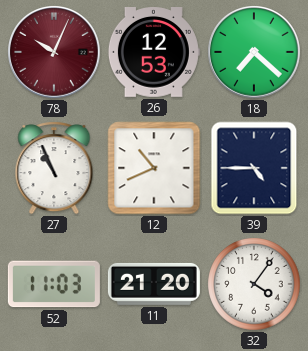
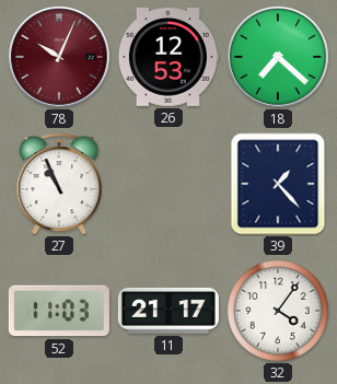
12: 10:41 -> none
39: 4:45 -> 1:23
11: 21:20 -> 21:17
